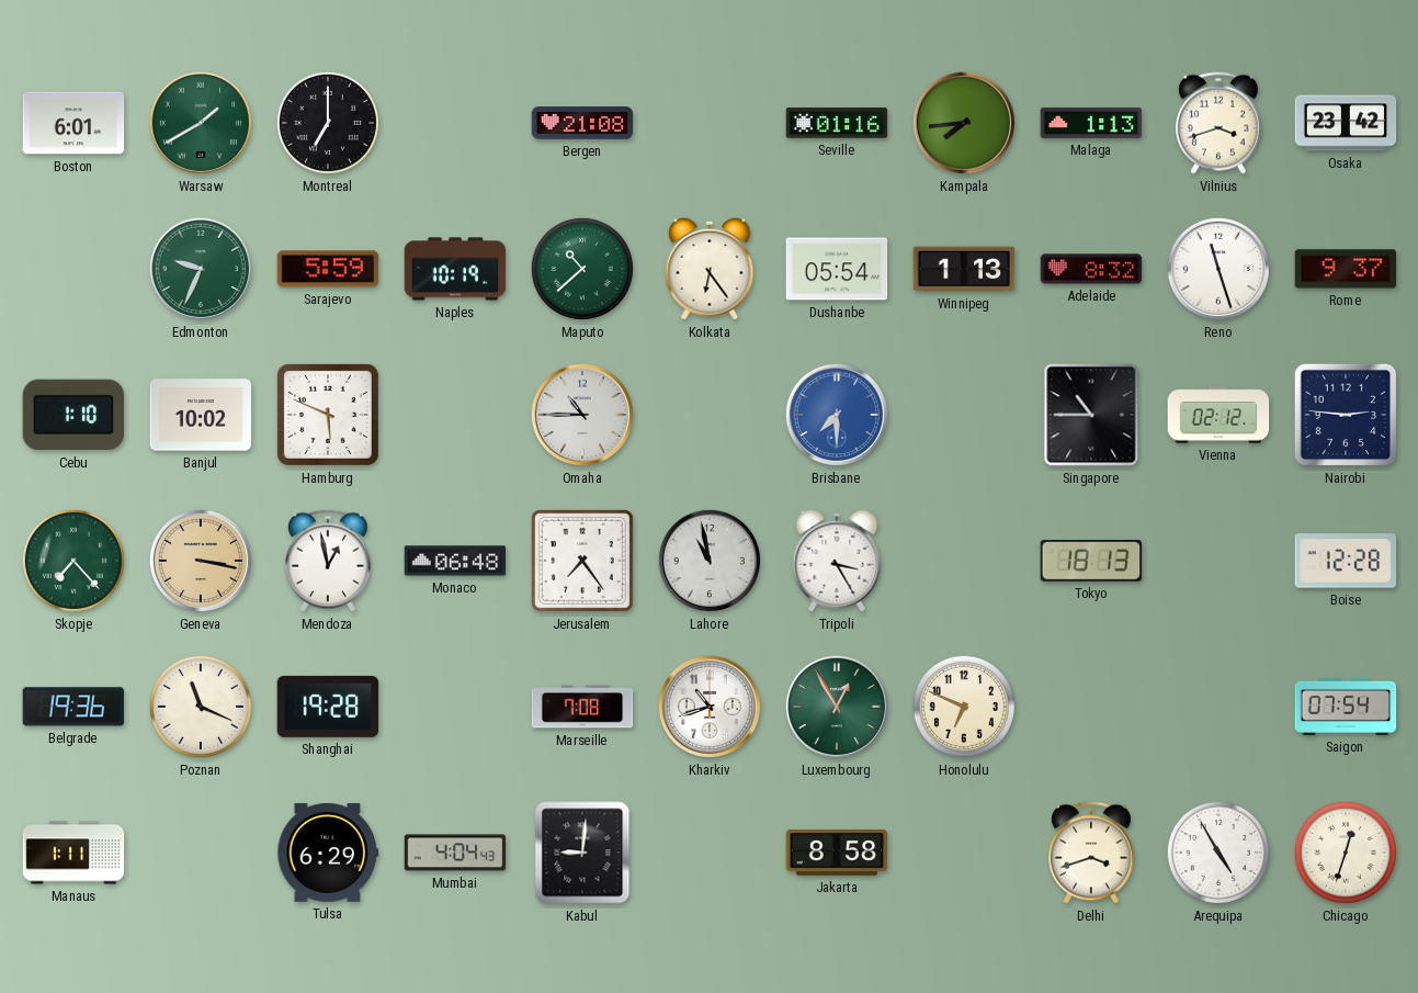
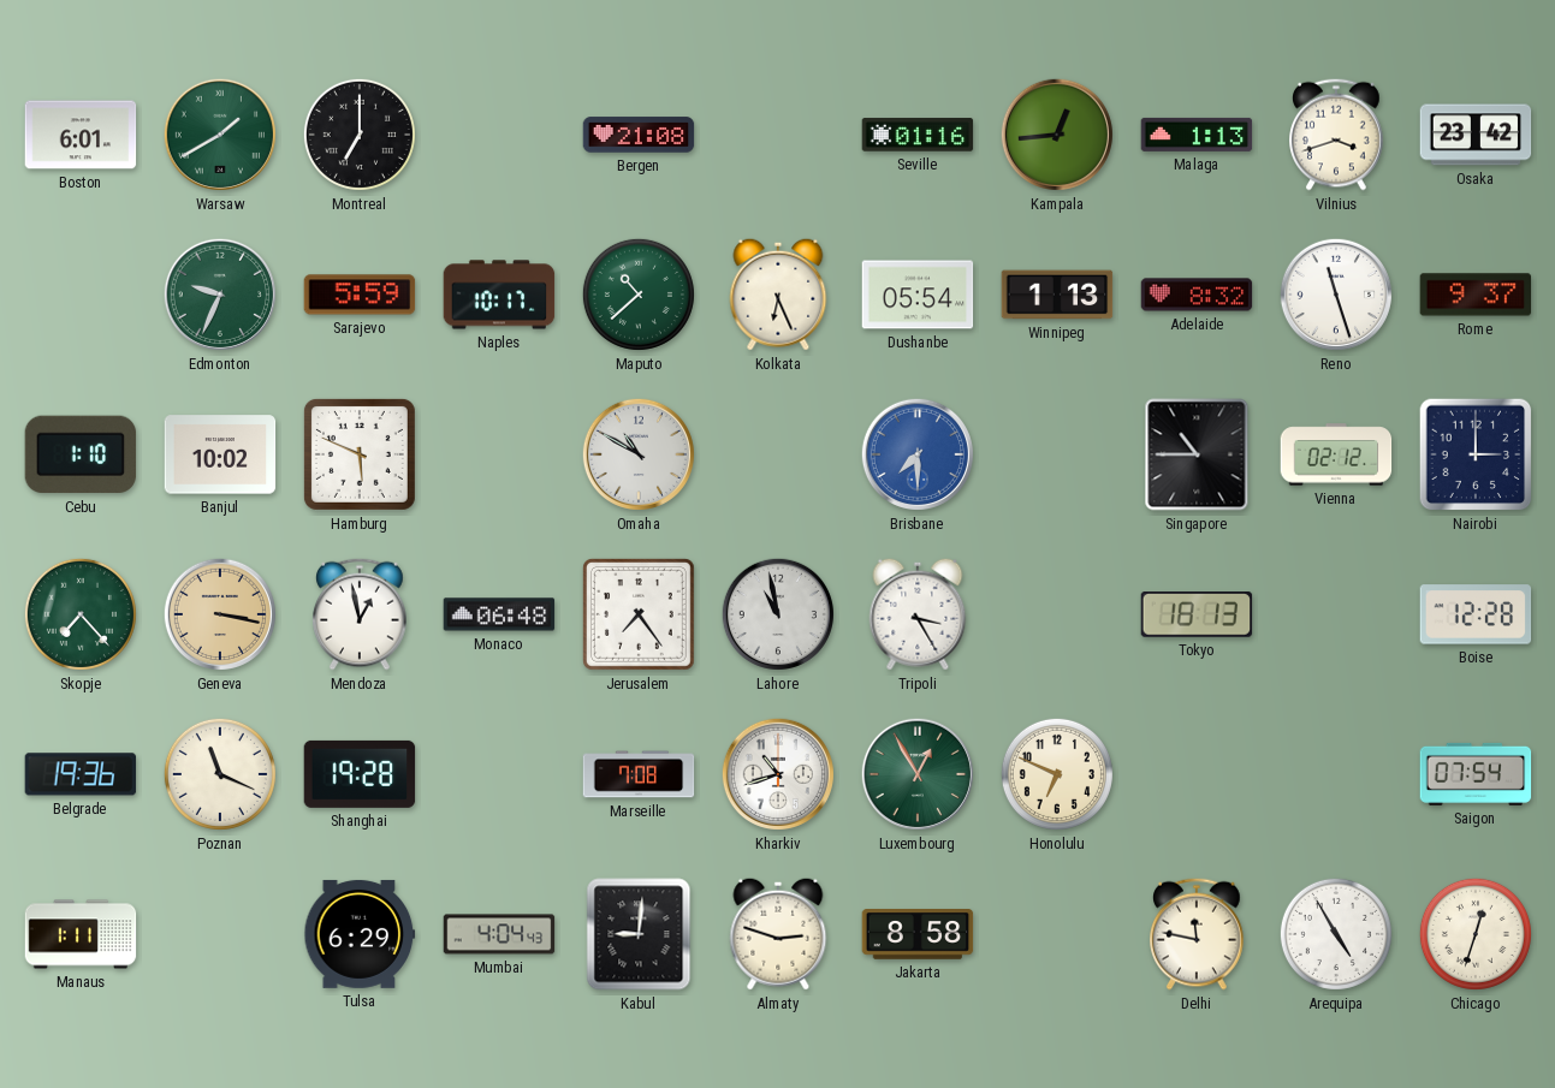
Kampala: 7:44 -> 12:44
Naples: 10:19 -> 10:17
Kolkata: 6:24 -> 6:26
Omaha: 10:45 -> 10:50
Nairobi: 2:46 -> 3:00
Almaty: none -> 2:48
Delhi: 3:42 -> 11:47
